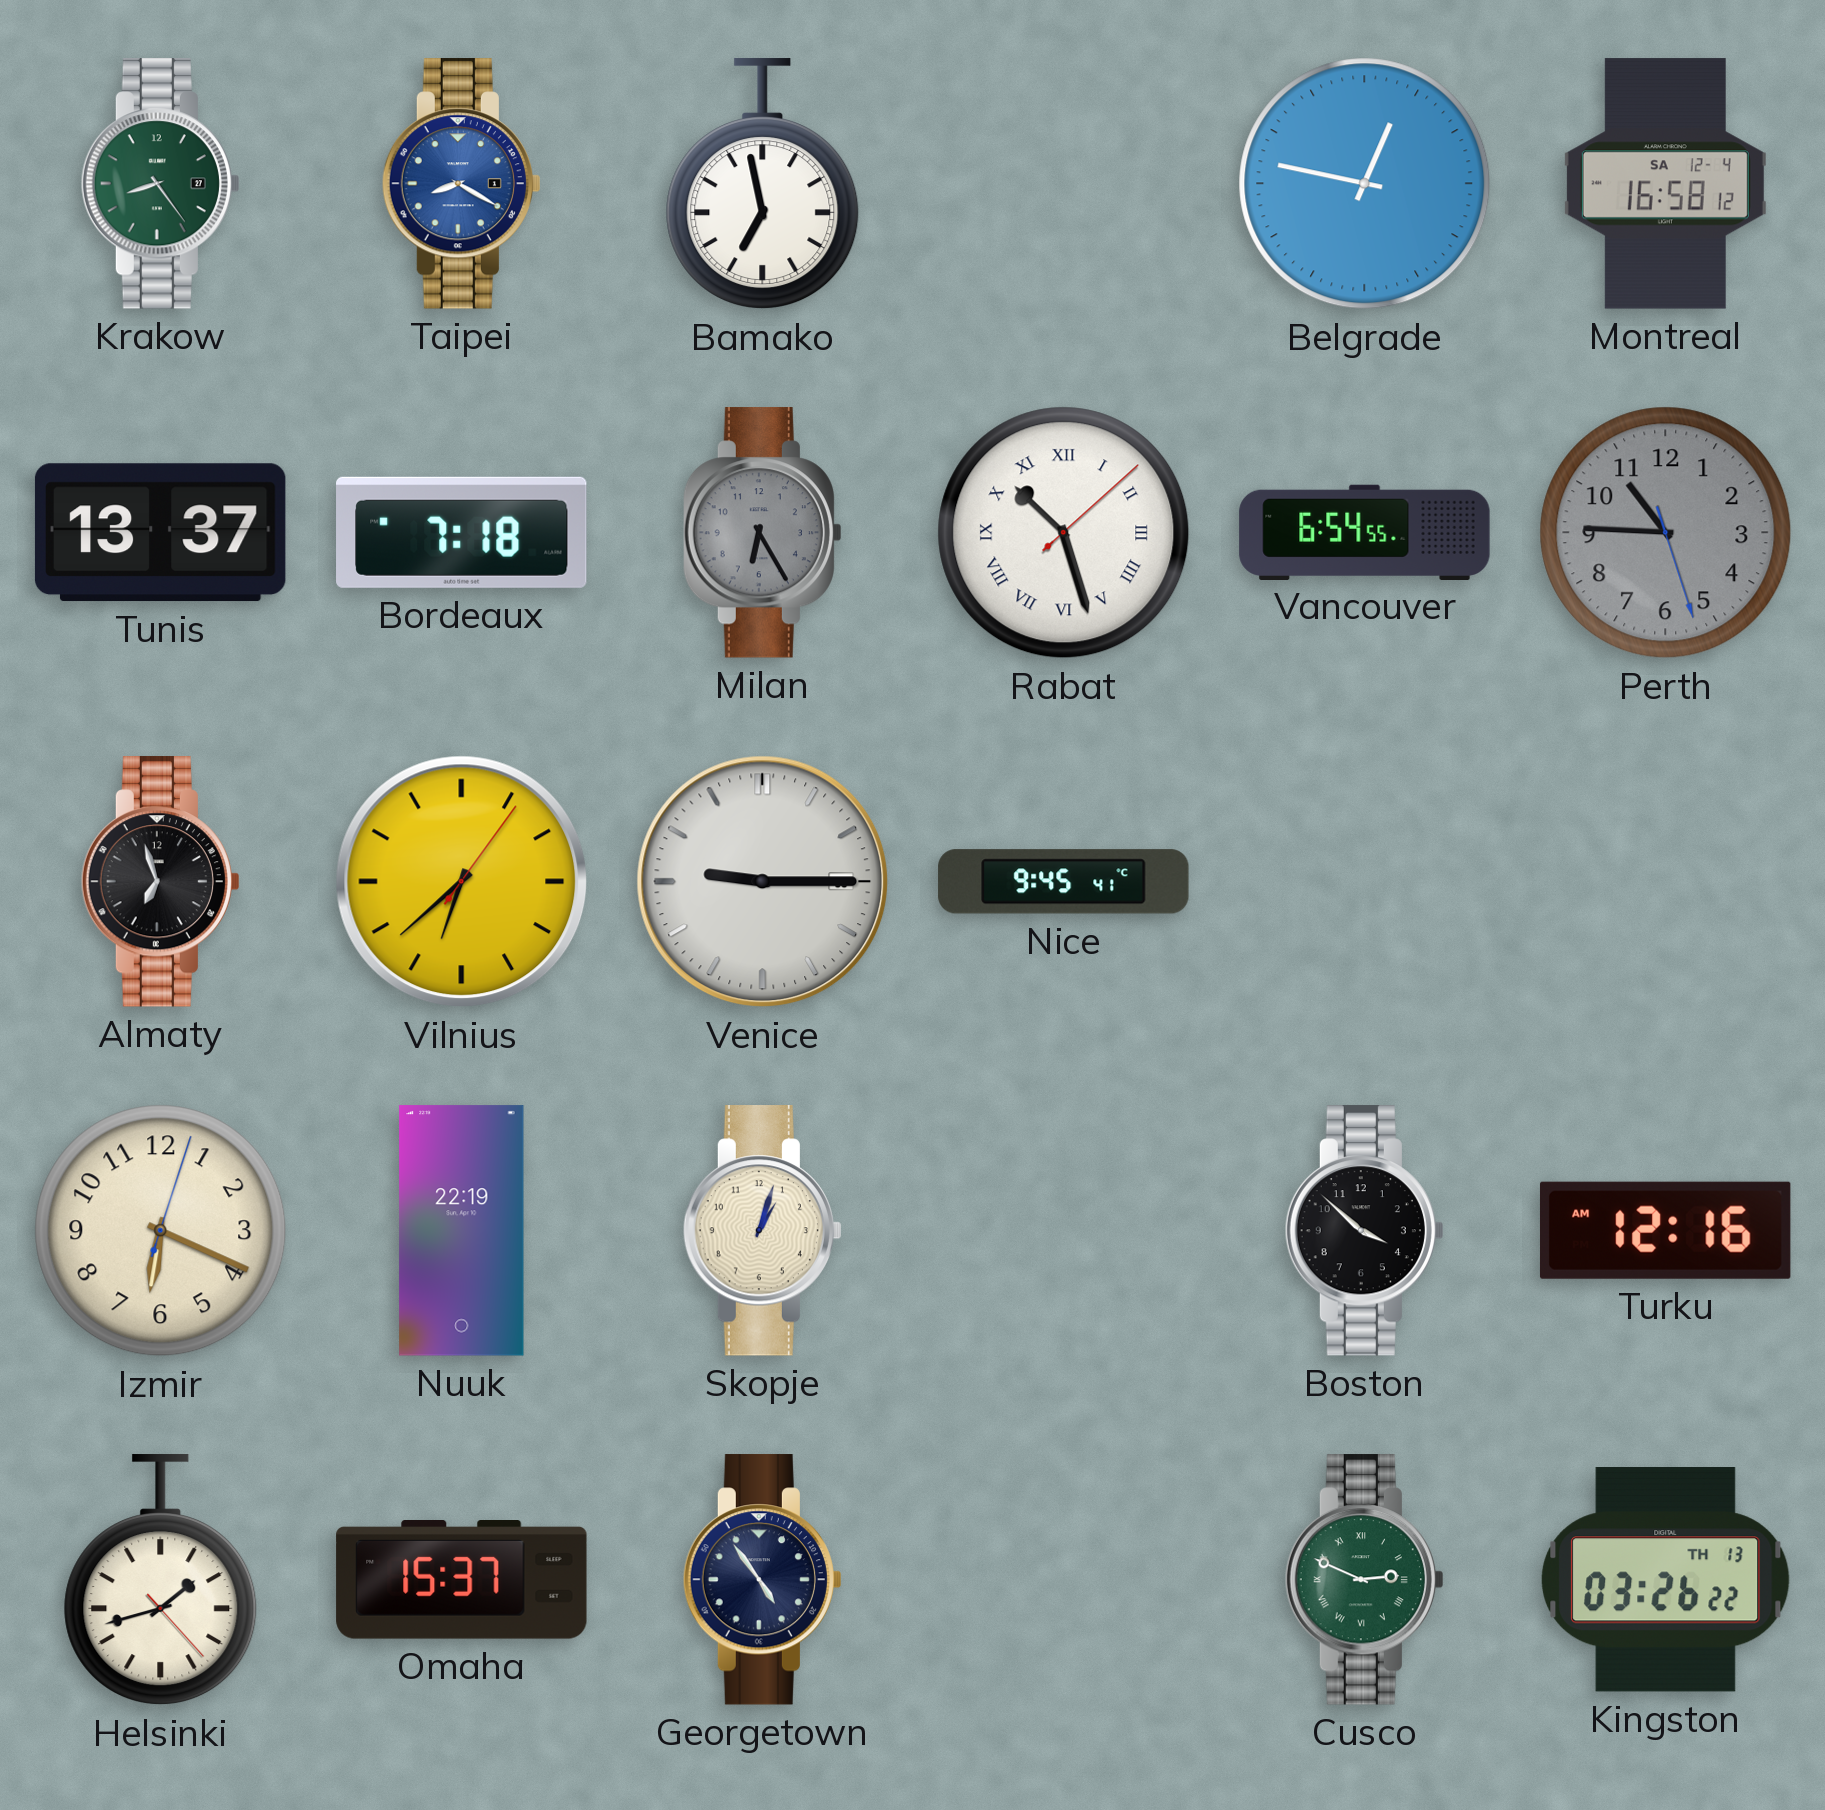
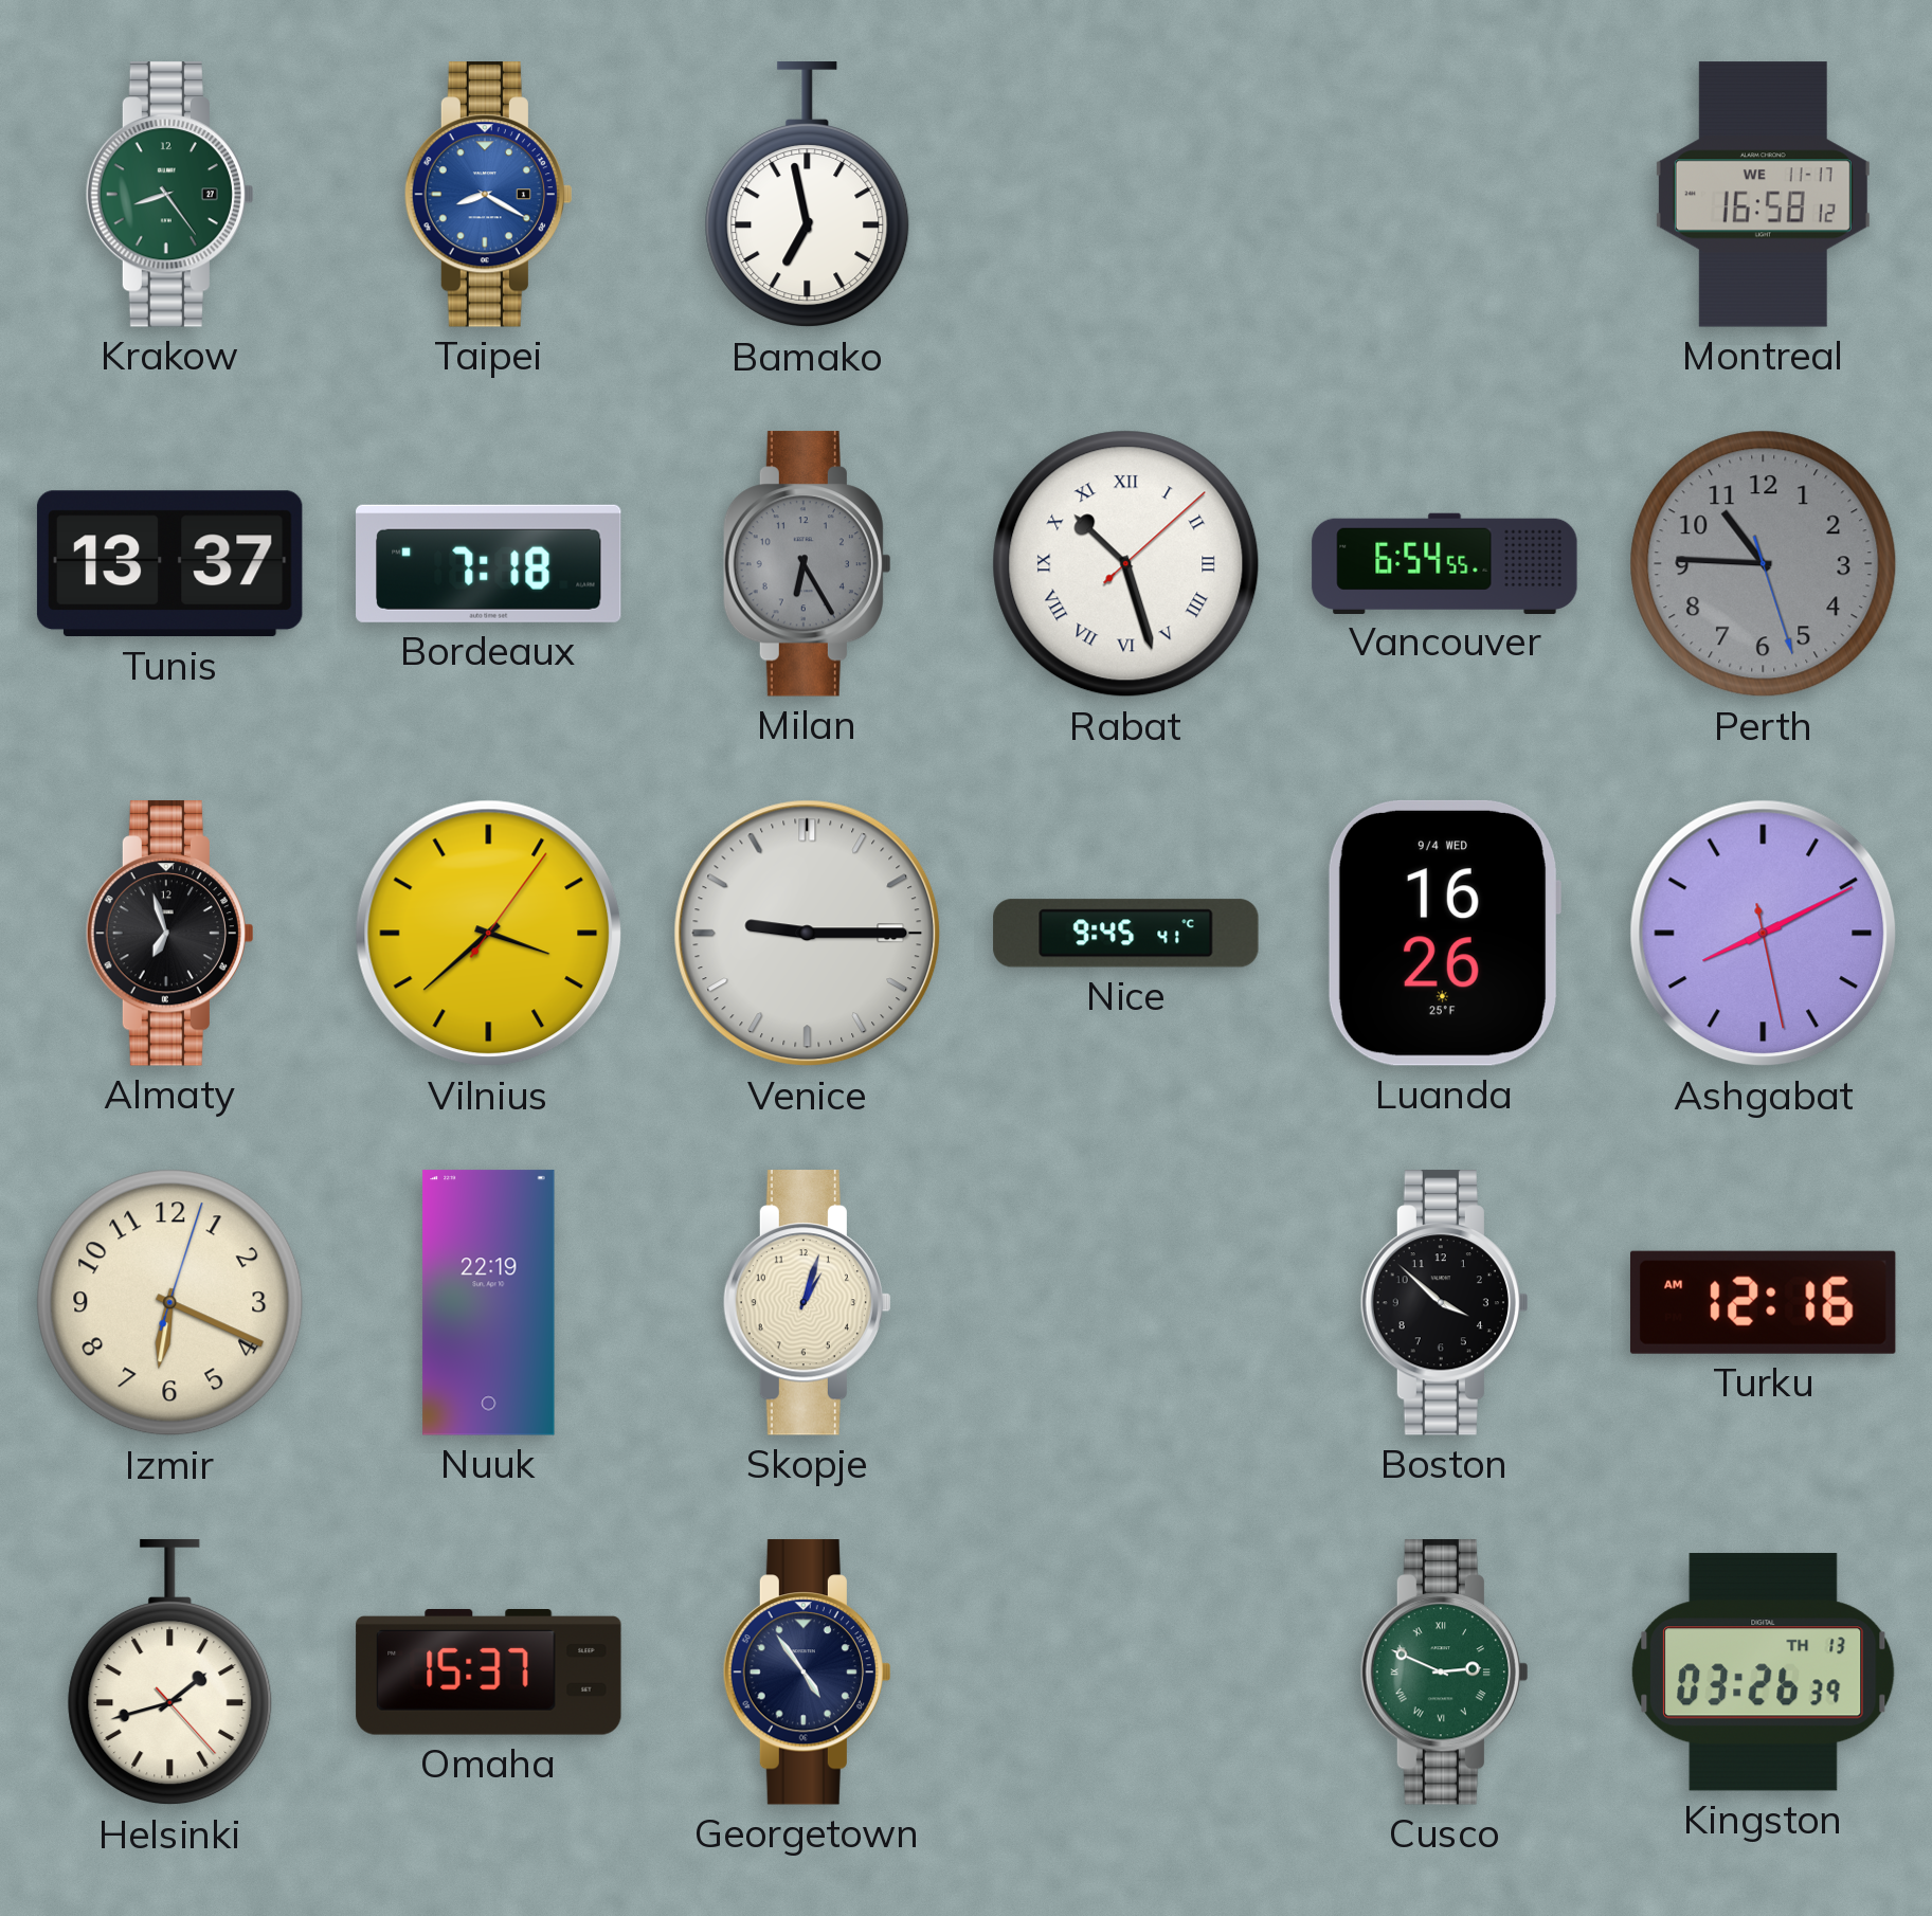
Belgrade: 12:47 -> none
Montreal date: SA 12-4 -> WE 11-17
Vilnius: 6:38 -> 3:38
Luanda: none -> 16:26
Ashgabat: none -> 8:10
Kingston: 03:26:22 -> 03:26:39
